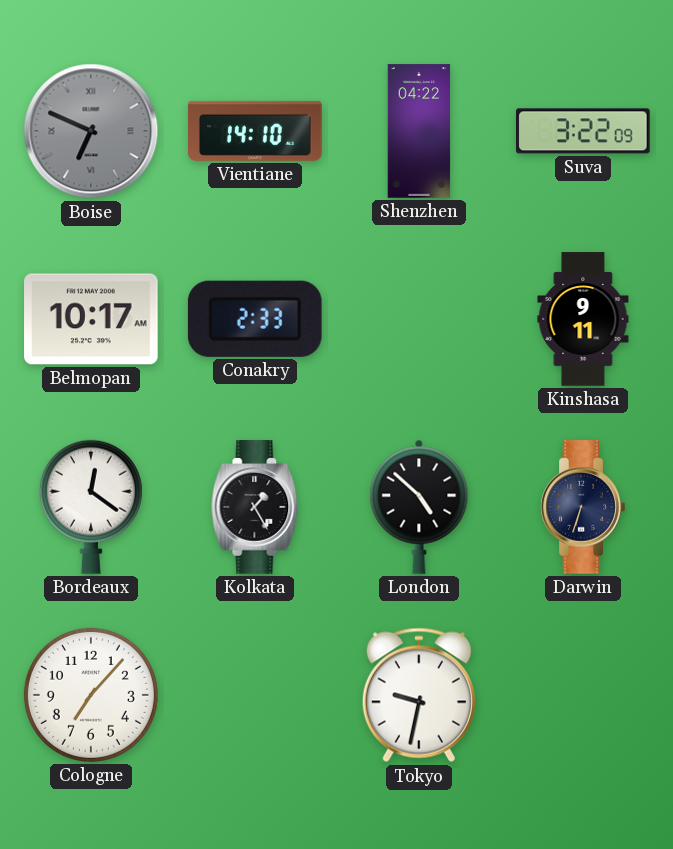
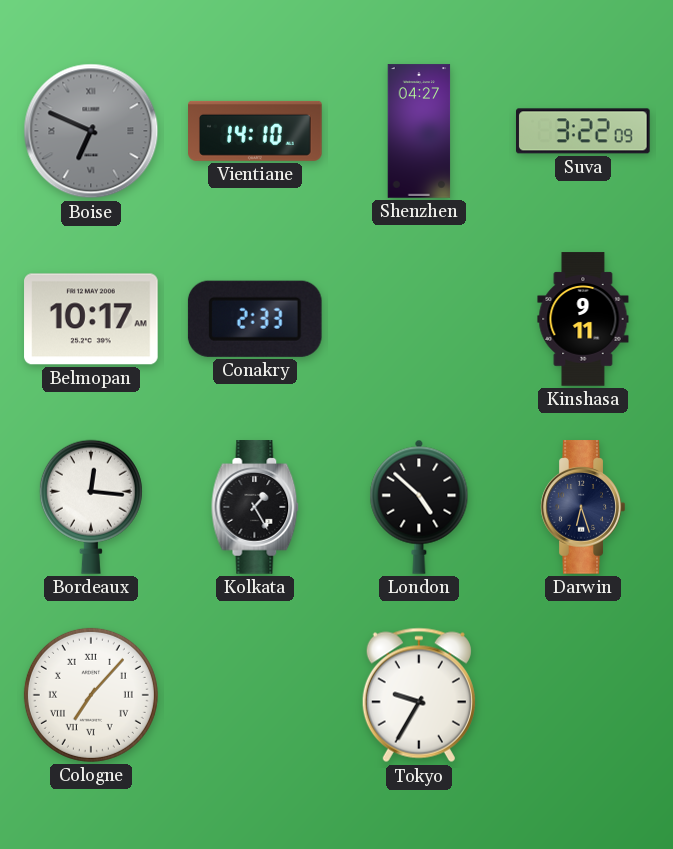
Shenzhen: 04:22 -> 04:27
Bordeaux: 12:21 -> 12:16
Darwin: 6:33 -> 6:27
Cologne numerals: Arabic -> Roman
Tokyo: 9:32 -> 9:35
